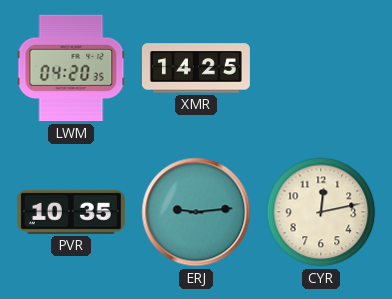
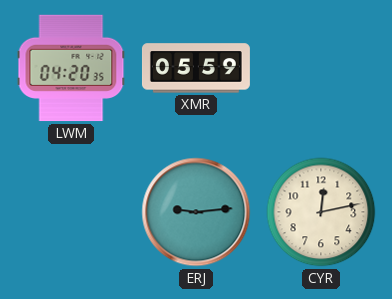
XMR: 14:25 -> 05:59
PVR: 10:35 -> none
